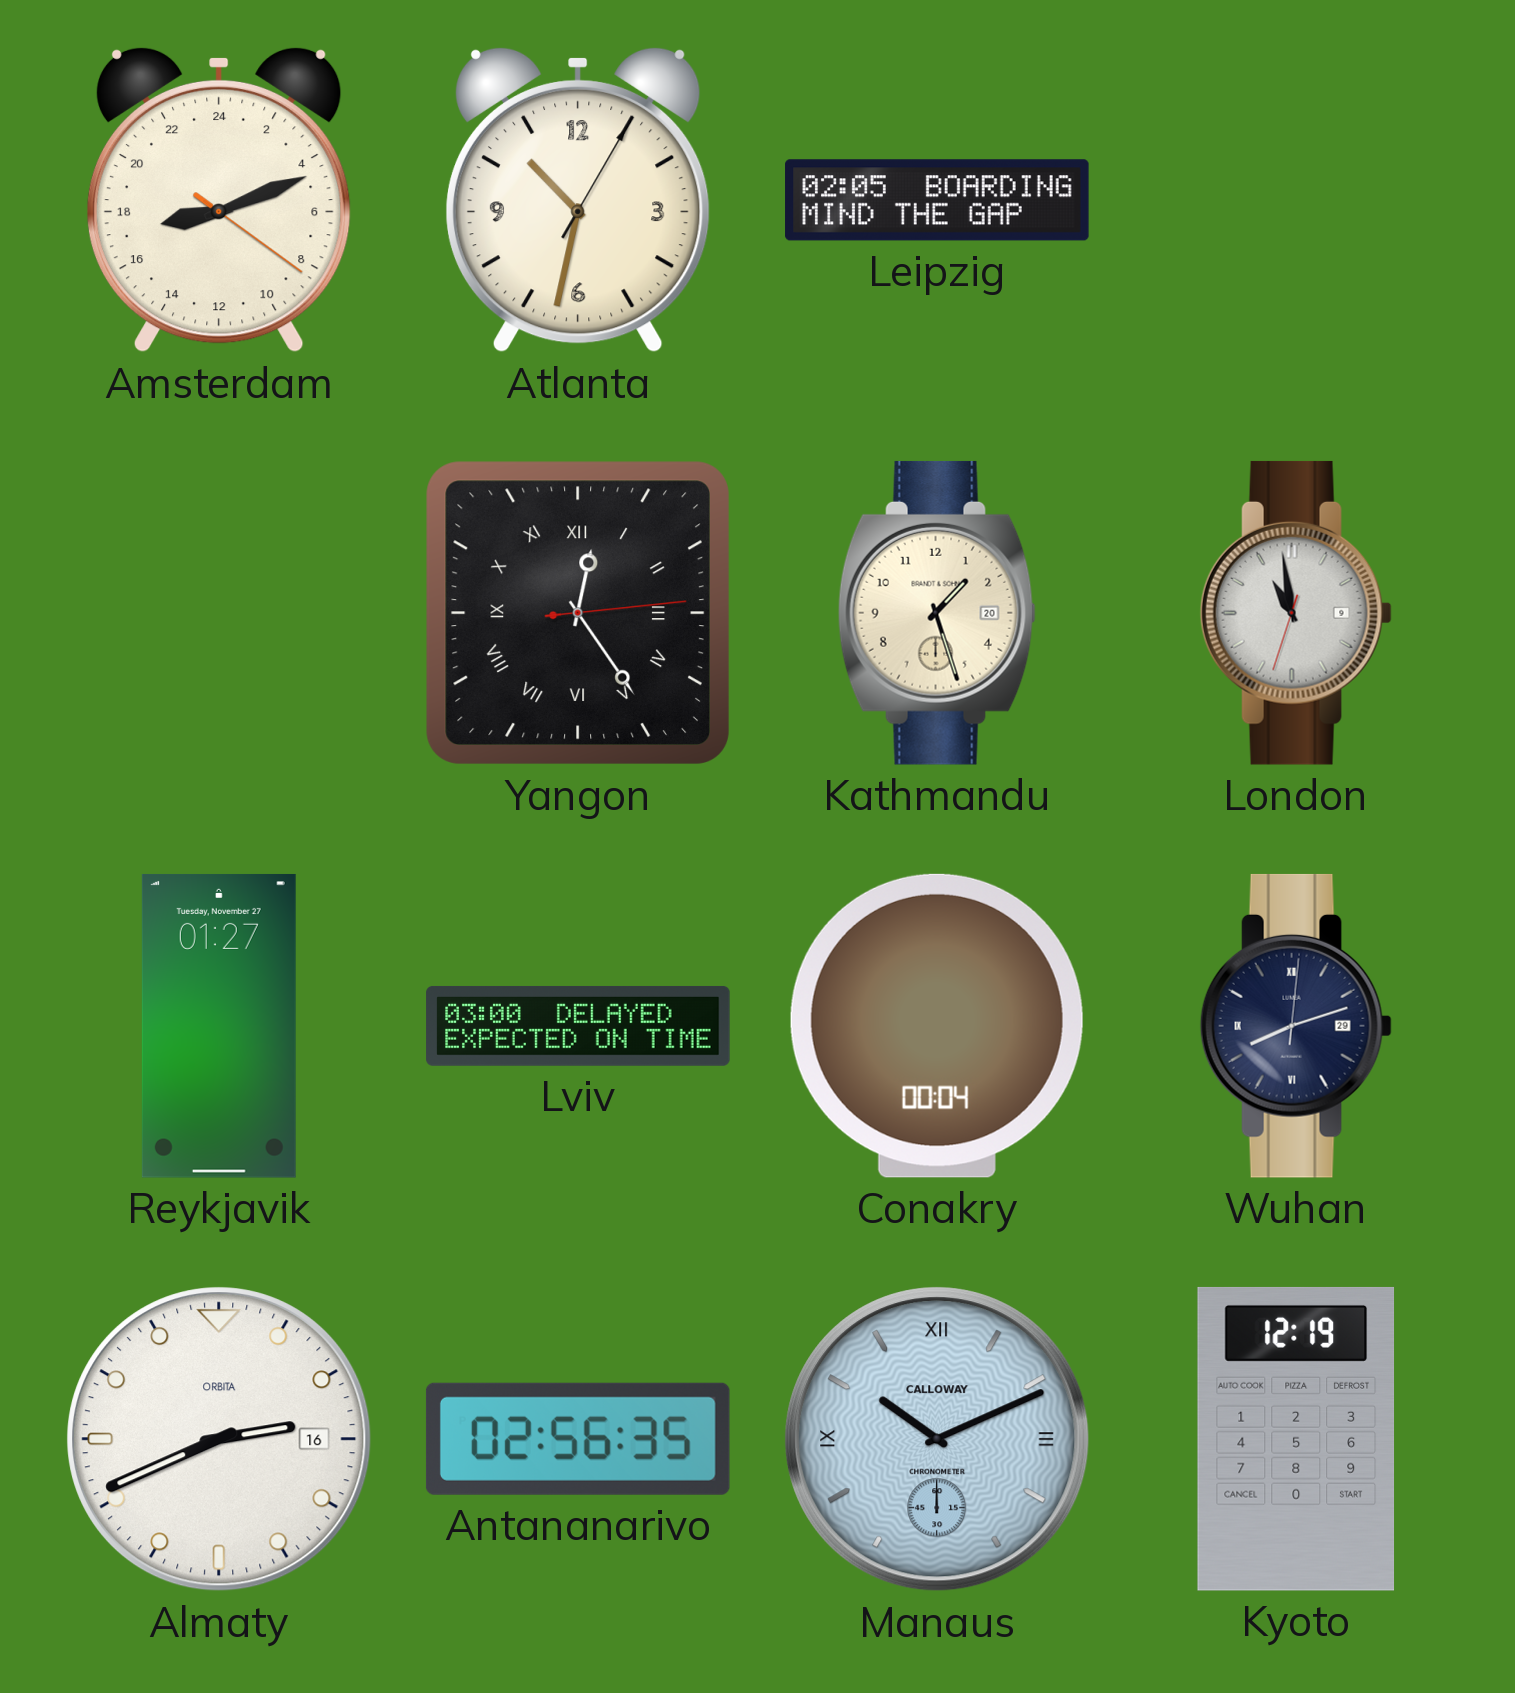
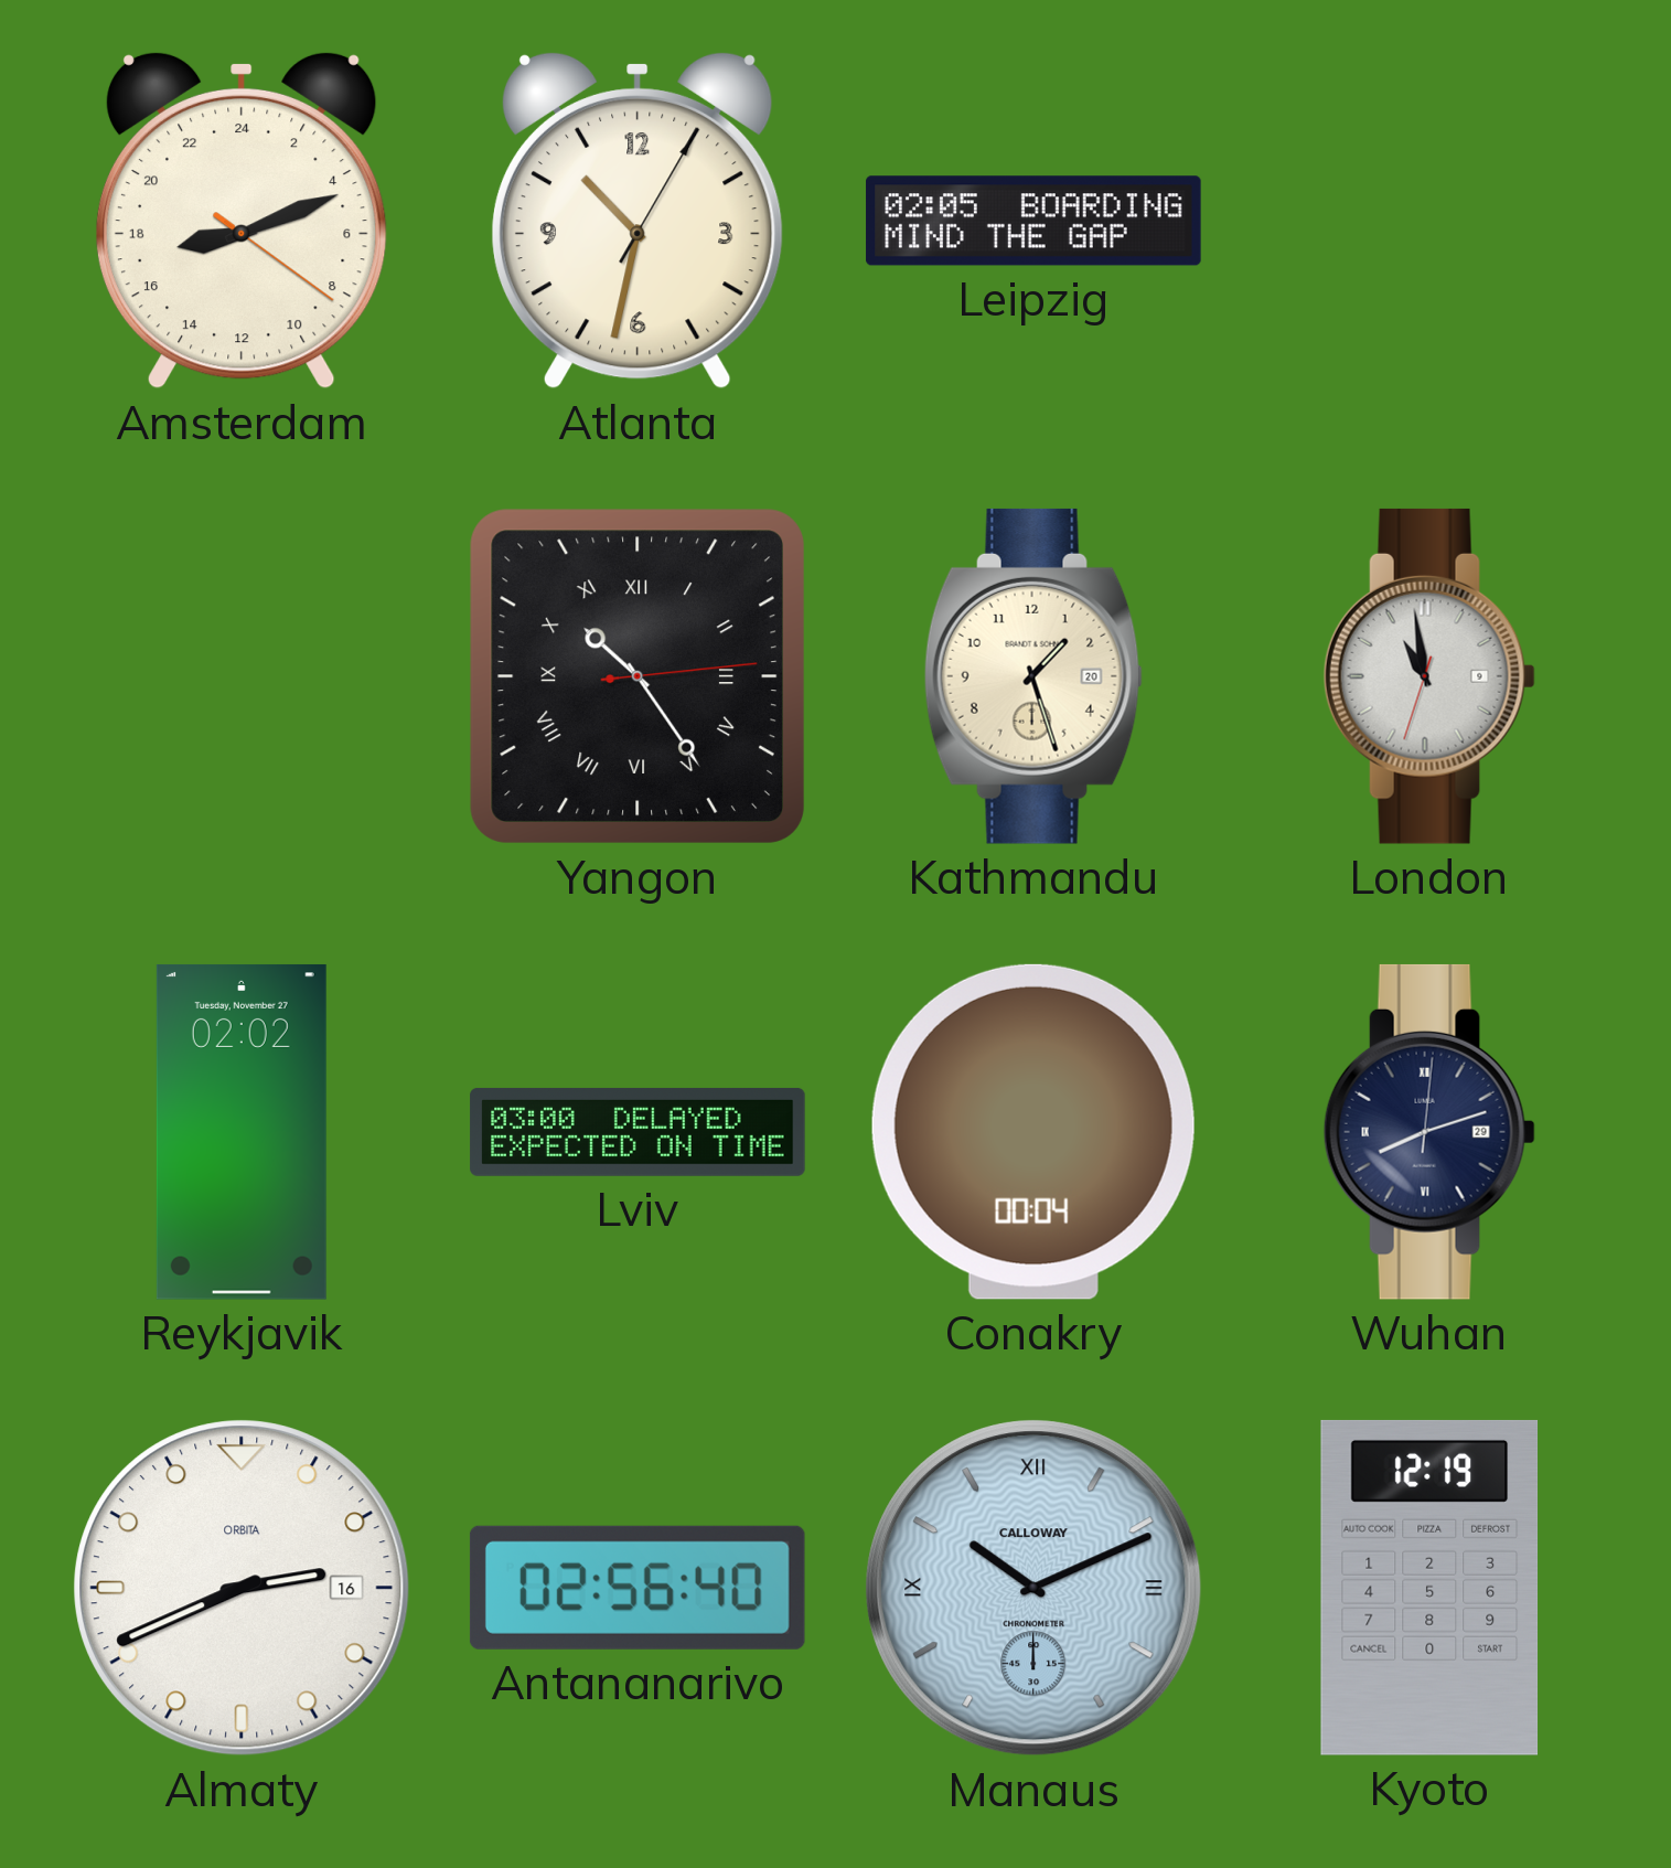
Yangon: 12:24 -> 10:24
Reykjavik: 01:27 -> 02:02
Antananarivo: 02:56:35 -> 02:56:40
